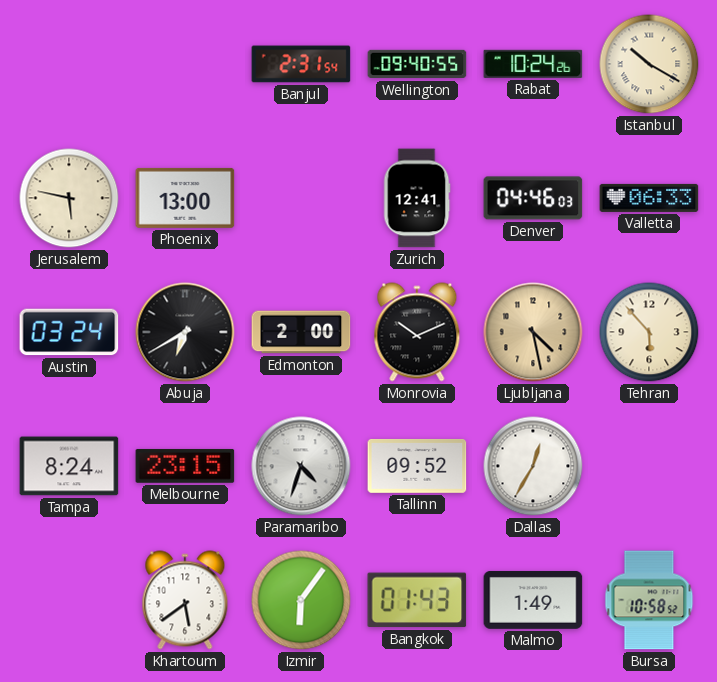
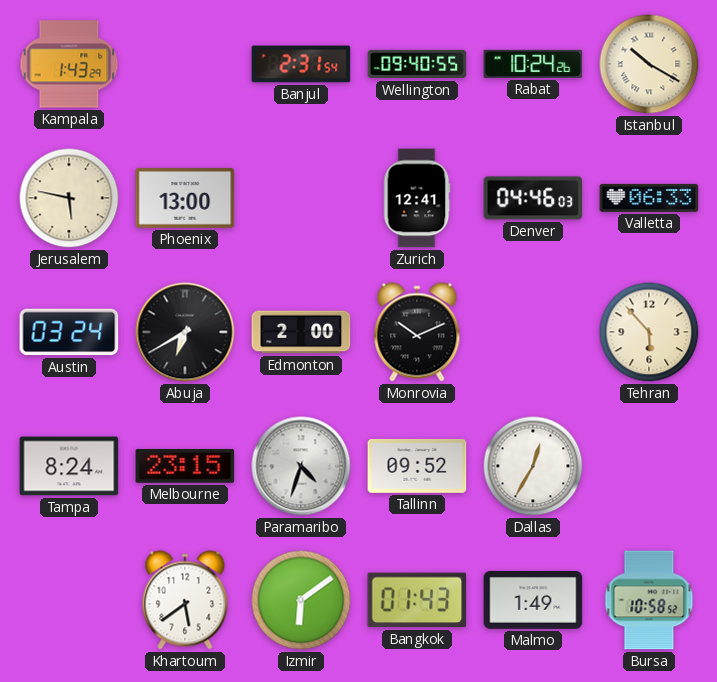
Kampala: none -> 1:43
Ljubljana: 4:28 -> none
Izmir: 6:06 -> 6:09
